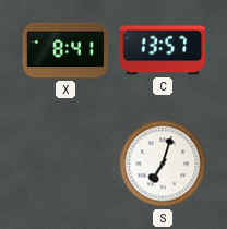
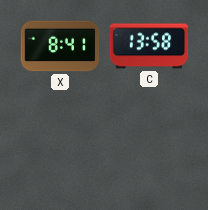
C: 13:57 -> 13:58
S: 7:03 -> none
